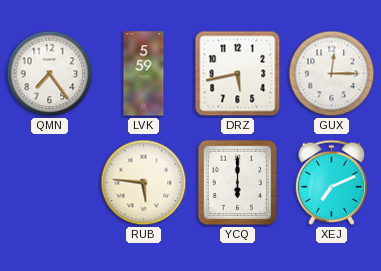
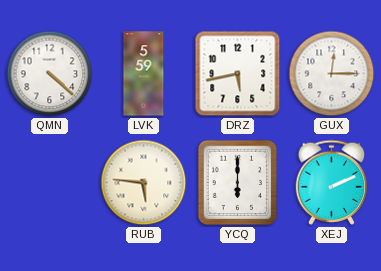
QMN: 7:24 -> 4:22
XEJ: 7:11 -> 2:11
